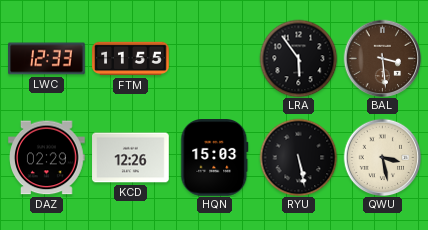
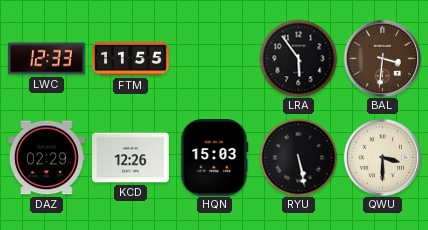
BAL: 3:29 -> 3:31
QWU: 3:28 -> 3:30
